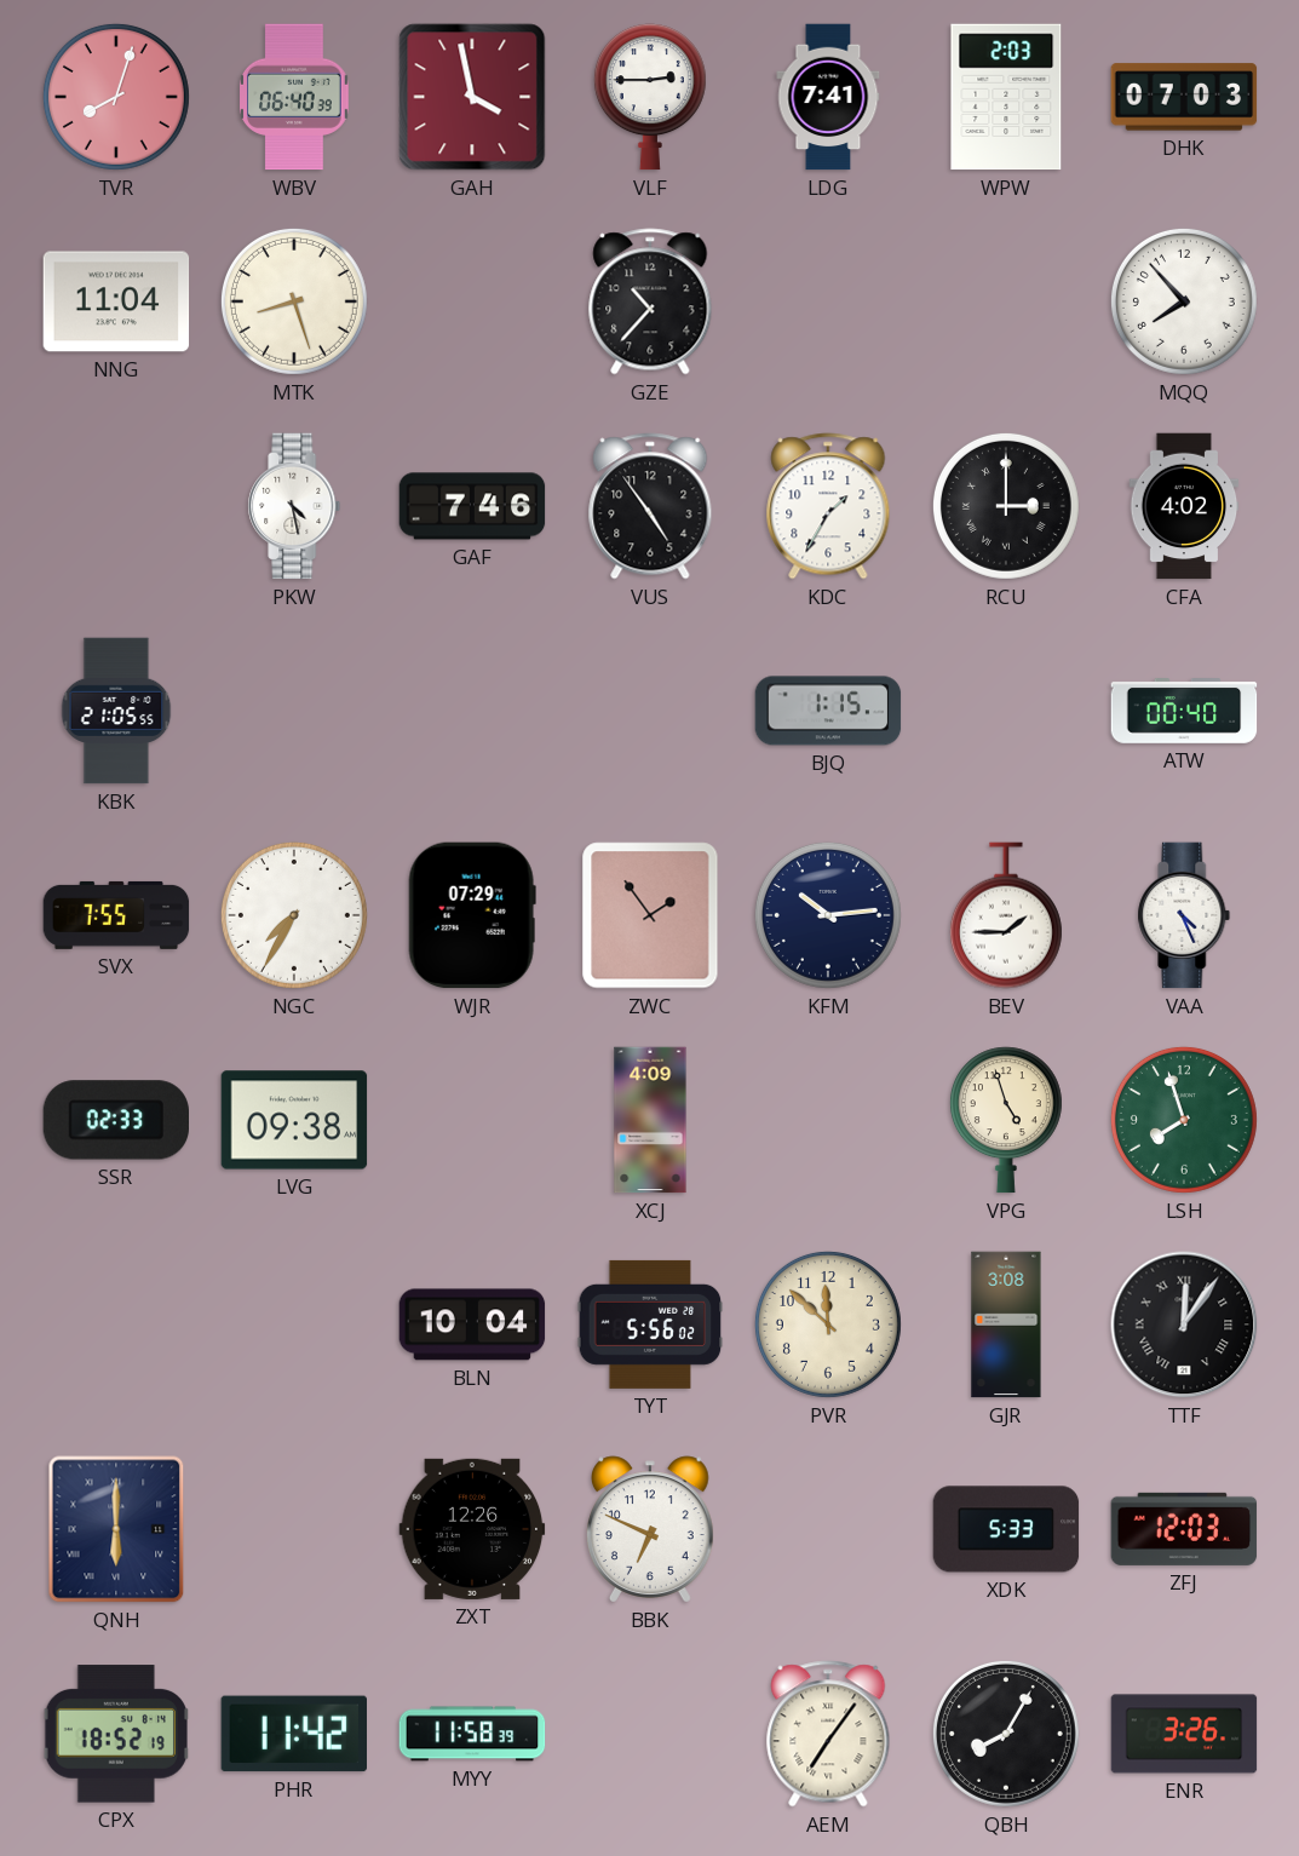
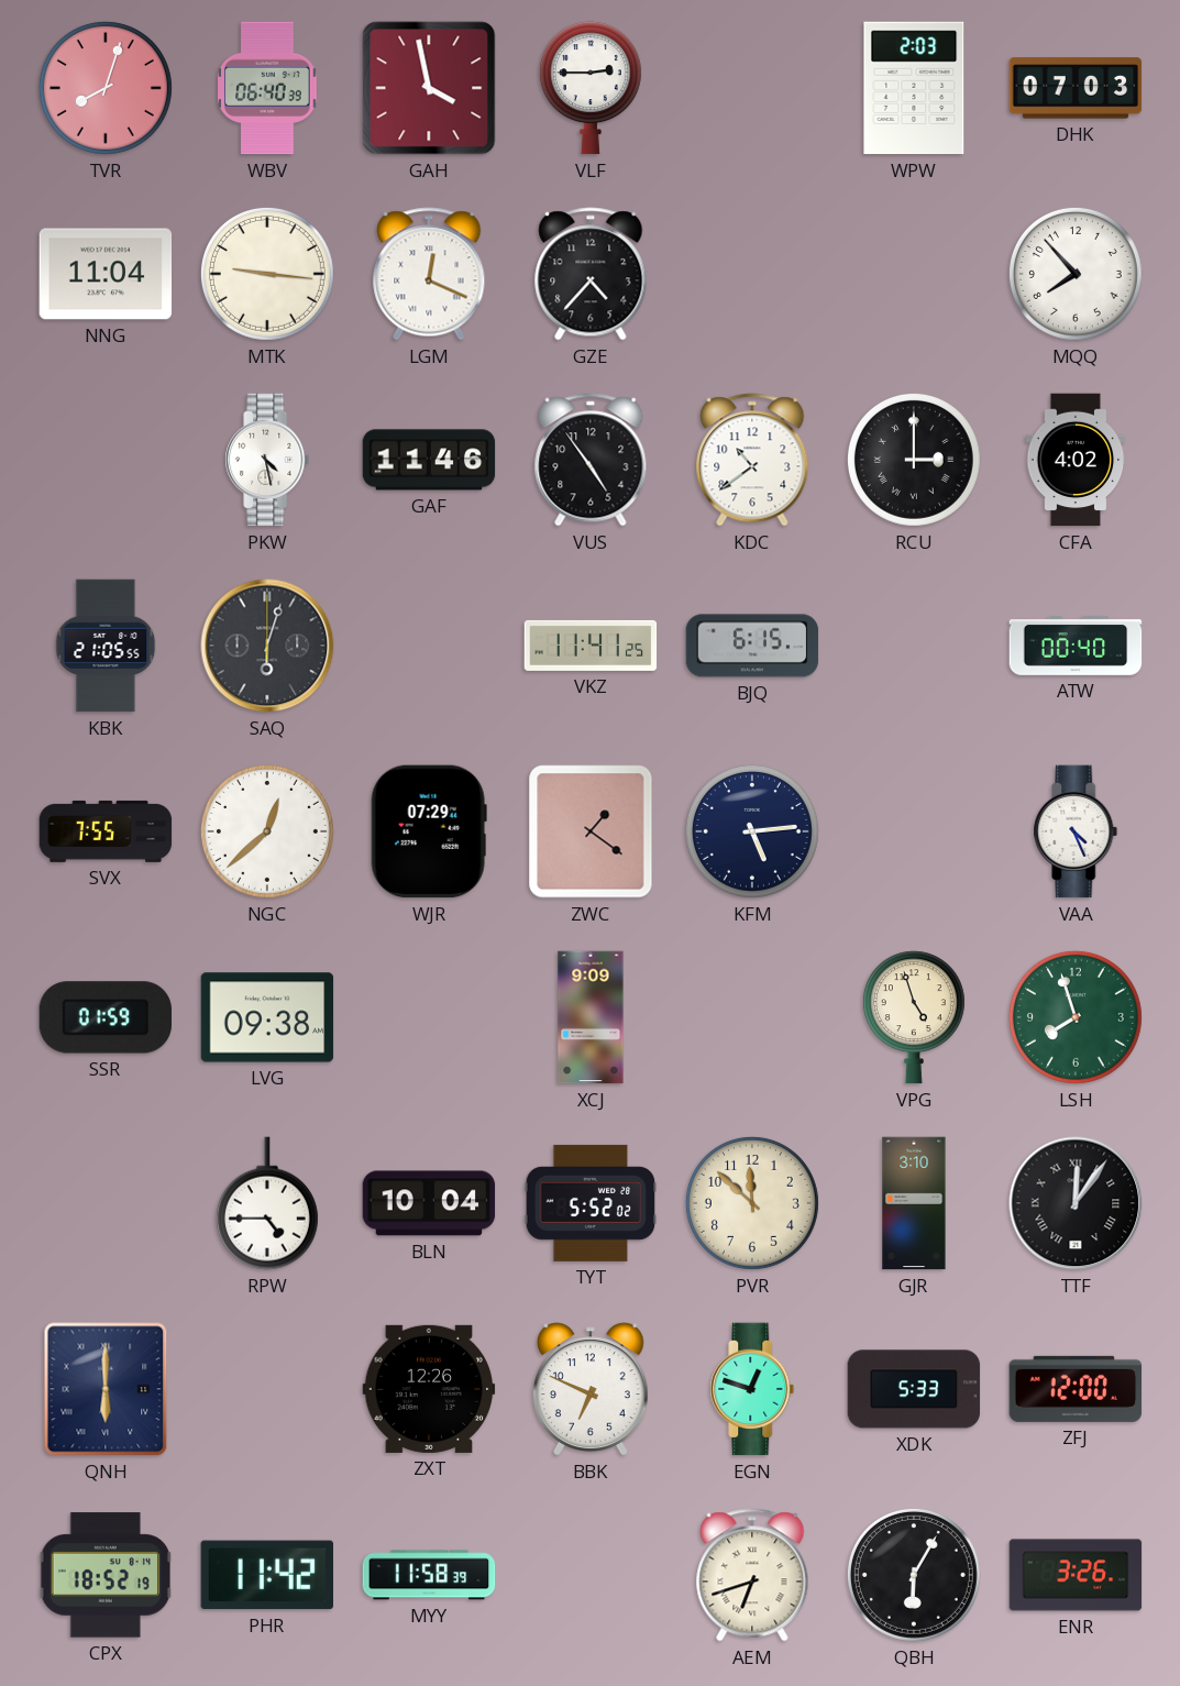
LDG: 7:41 -> none
MTK: 8:27 -> 9:16
LGM: none -> 12:19
GZE: 10:37 -> 4:37
GAF: 7:46 -> 11:46
KDC: 1:35 -> 10:39
SAQ: none -> 6:03
VKZ: none -> 11:41
BJQ: 1:15 -> 6:15
NGC: 7:35 -> 12:38
ZWC: 1:54 -> 1:21
KFM: 10:14 -> 5:14
BEV: 1:45 -> none
SSR: 02:33 -> 01:59
XCJ: 4:09 -> 9:09
RPW: none -> 4:45
TYT: 5:56 -> 5:52
GJR: 3:08 -> 3:10
EGN: none -> 12:48
ZFJ: 12:03 -> 12:00
AEM: 7:06 -> 6:42
QBH: 8:05 -> 6:05
